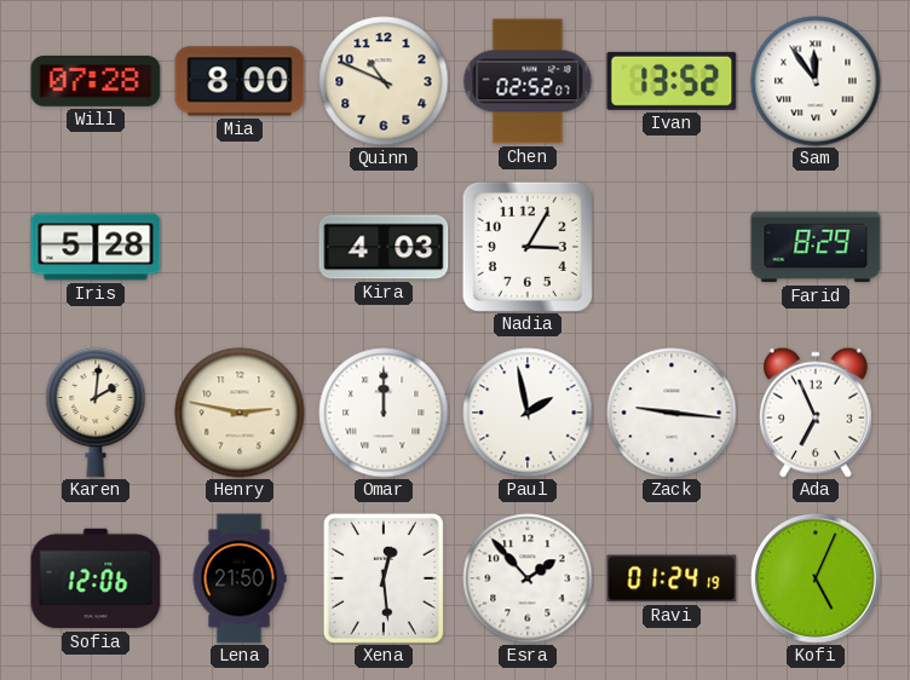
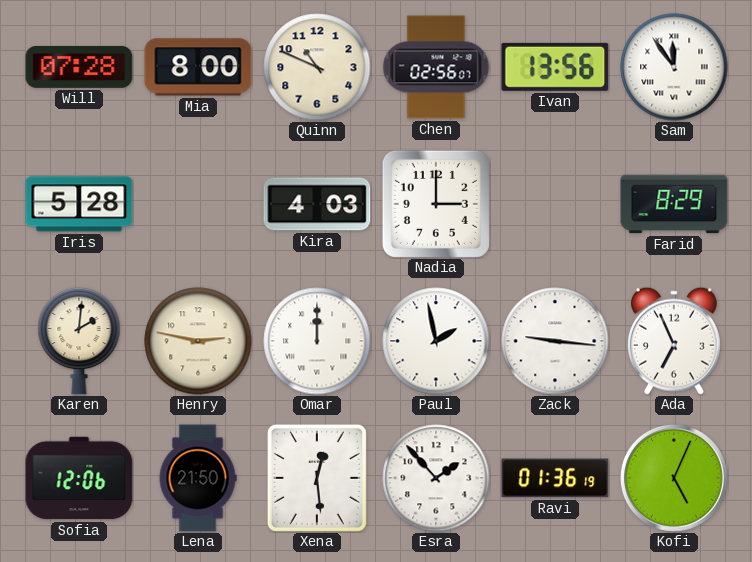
Chen: 02:52 -> 02:56
Ivan: 13:52 -> 13:56
Nadia: 3:05 -> 3:00
Ravi: 01:24 -> 01:36
